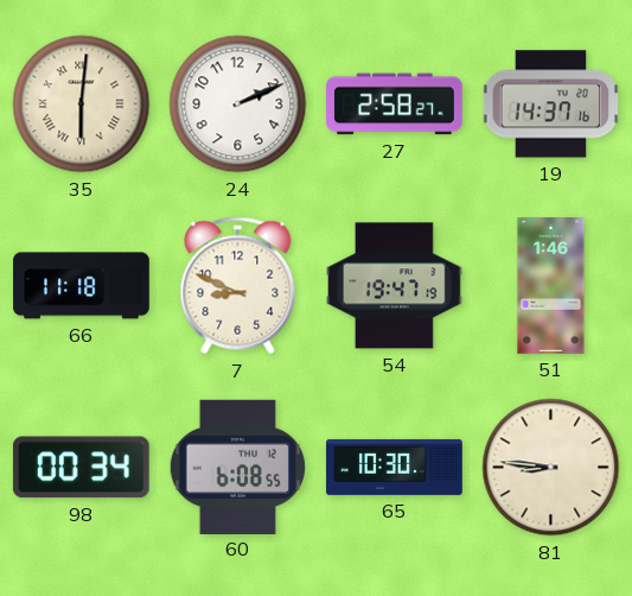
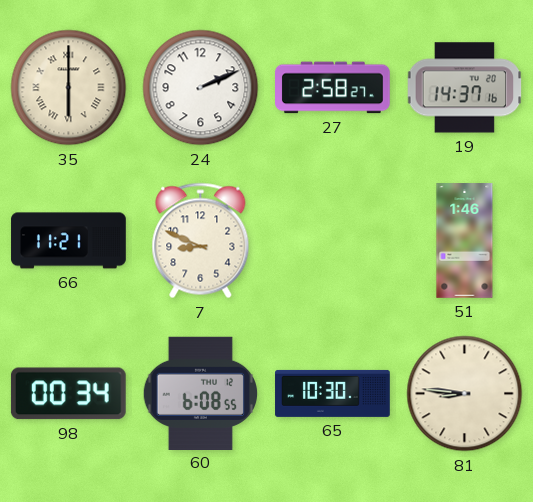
35: 6:01 -> 6:00
66: 11:18 -> 11:21
54: 19:47 -> none
